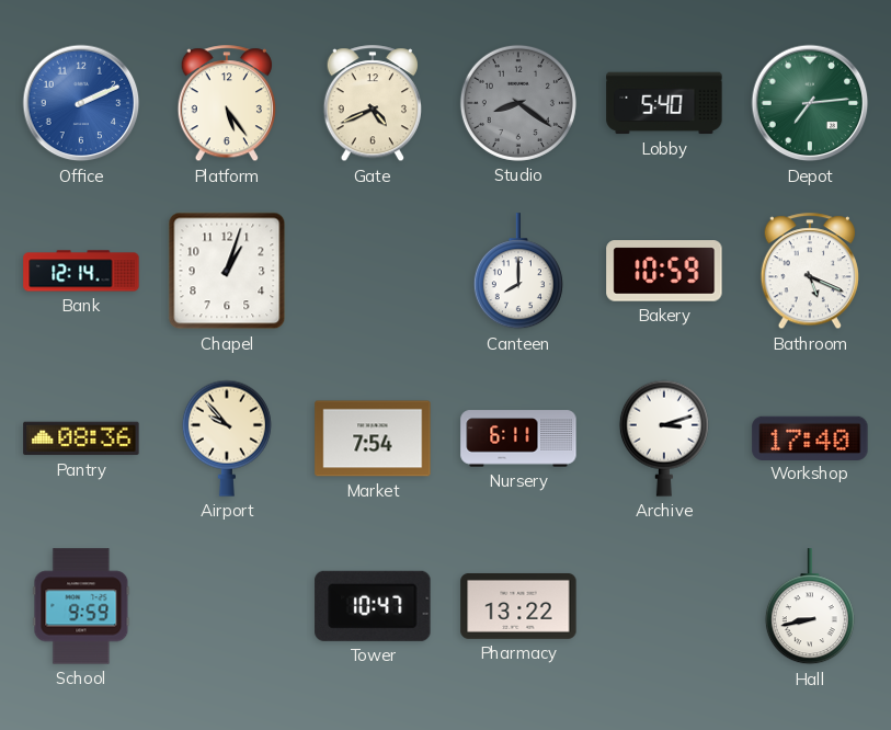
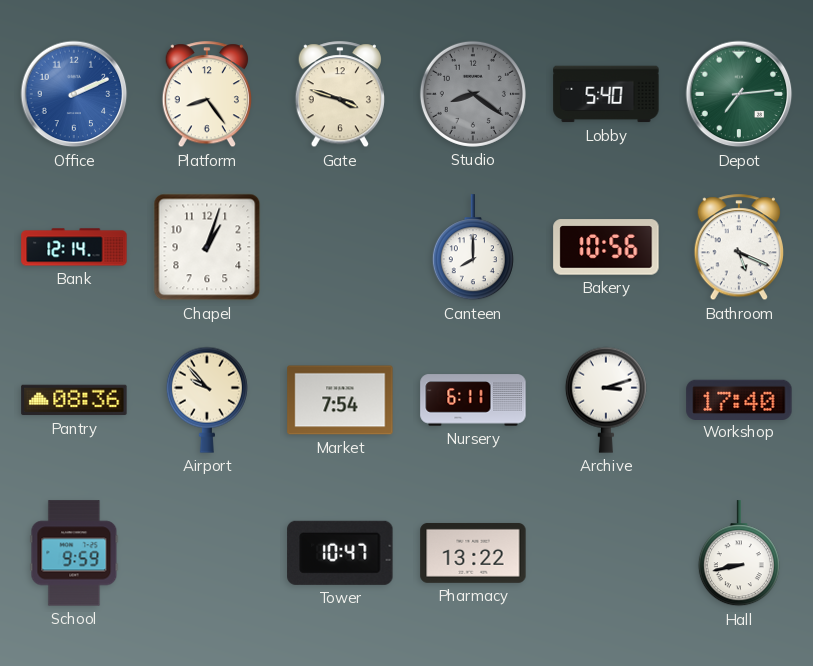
Platform: 5:24 -> 8:24
Gate: 4:41 -> 3:48
Bakery: 10:59 -> 10:56
